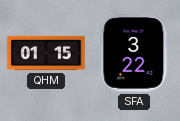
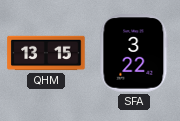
QHM: 01:15 -> 13:15
